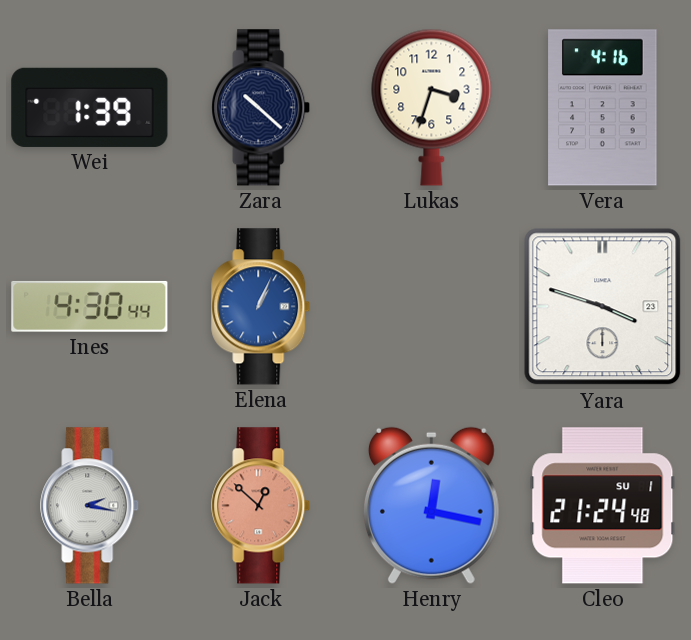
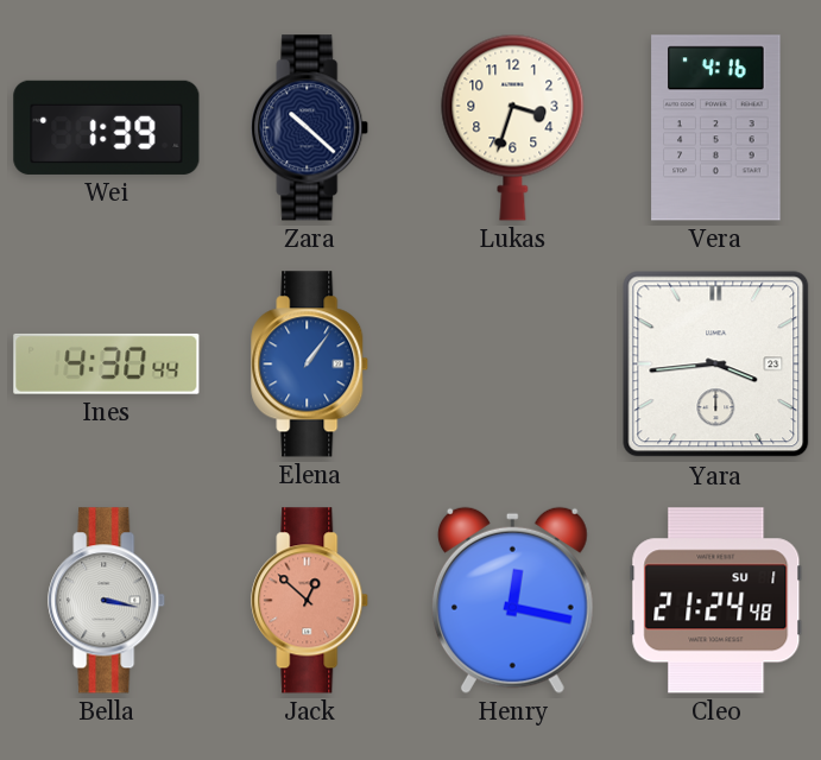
Elena: 1:04 -> 1:06
Yara: 3:48 -> 3:44
Bella: 2:17 -> 3:17
